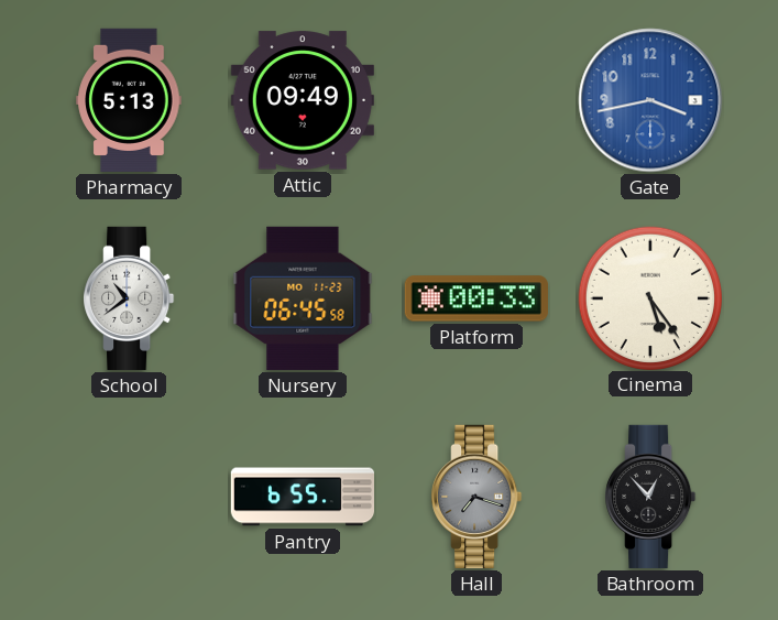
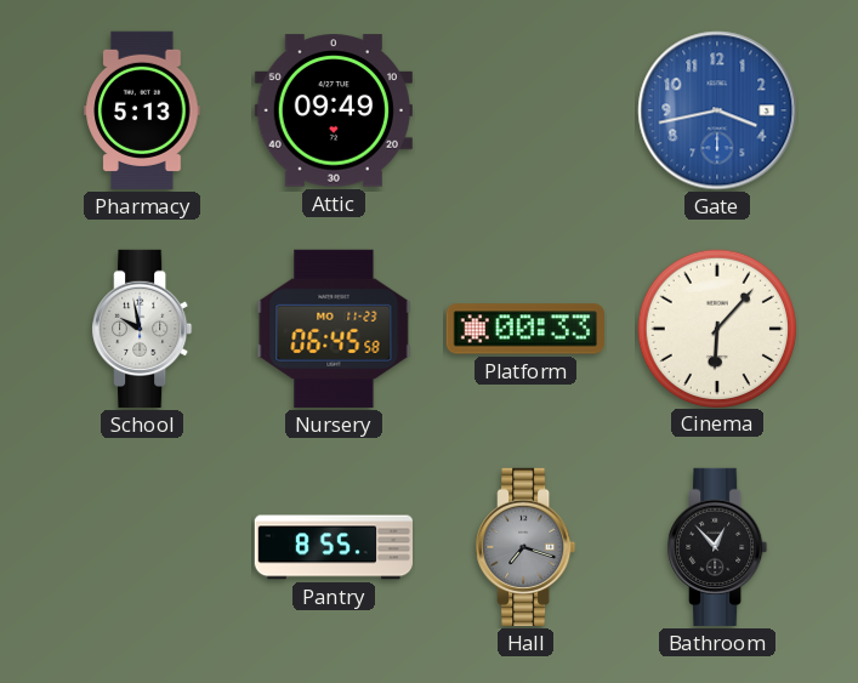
School: 10:39 -> 9:58
Cinema: 5:24 -> 6:07
Pantry: 6:55 -> 8:55
